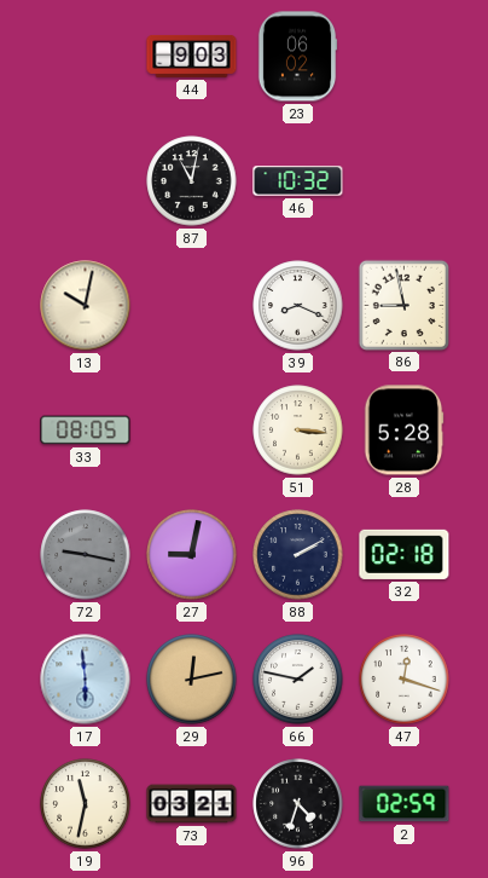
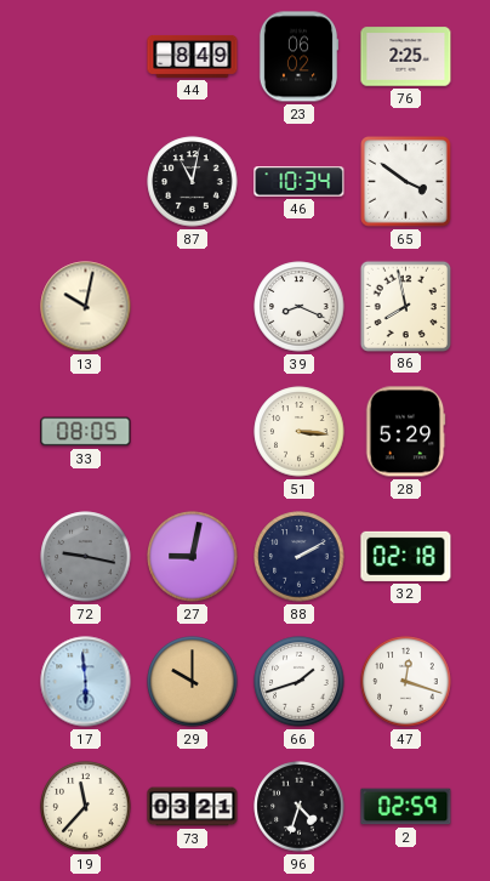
44: 9:03 -> 8:49
76: none -> 2:25
46: 10:32 -> 10:34
65: none -> 3:51
86: 8:58 -> 7:58
28: 5:28 -> 5:29
29: 12:13 -> 10:00
66: 1:47 -> 1:42
19: 11:32 -> 11:37
